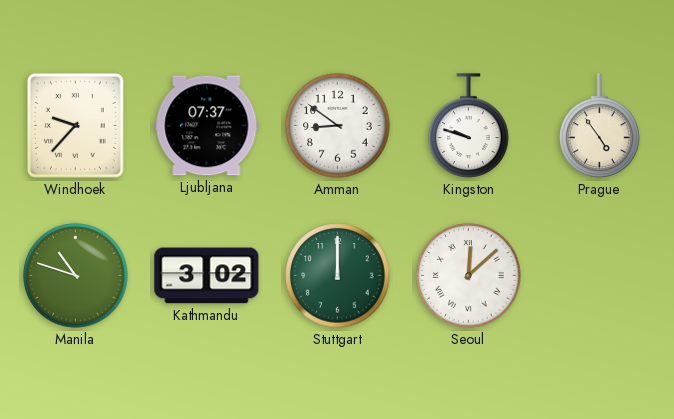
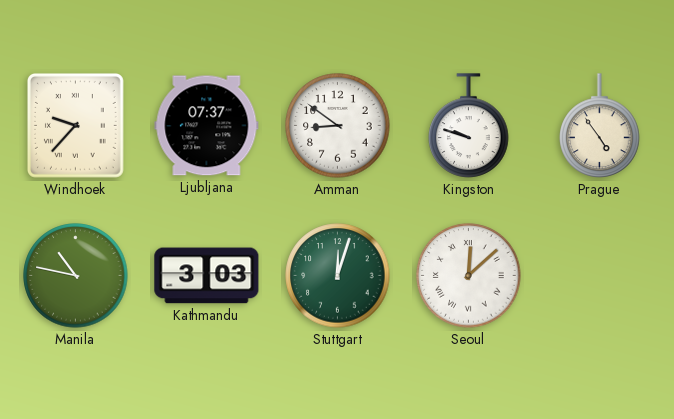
Manila: 10:48 -> 10:47
Kathmandu: 3:02 -> 3:03
Stuttgart: 12:00 -> 12:03
